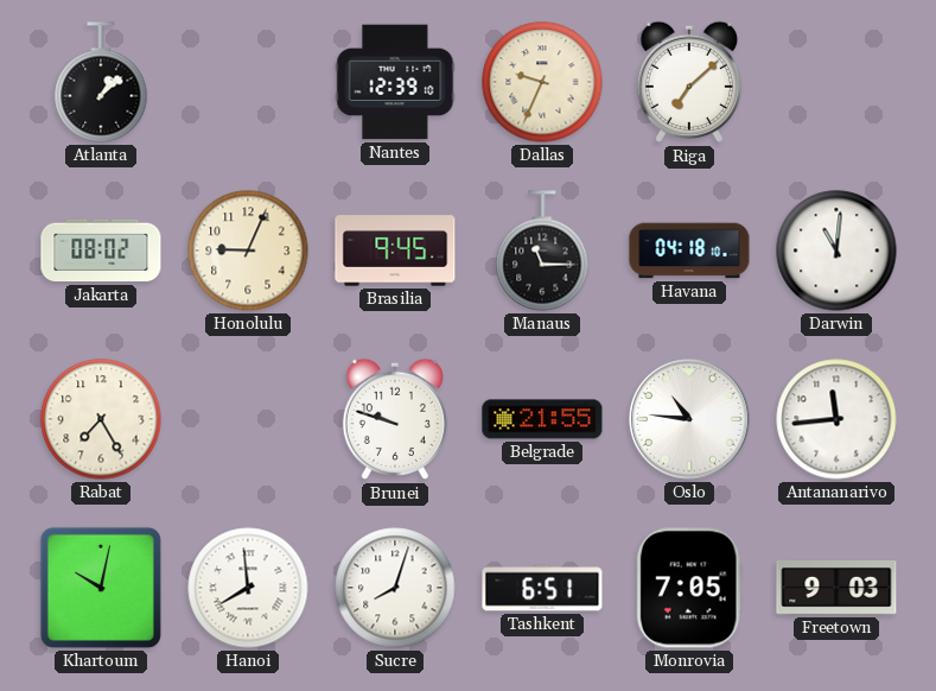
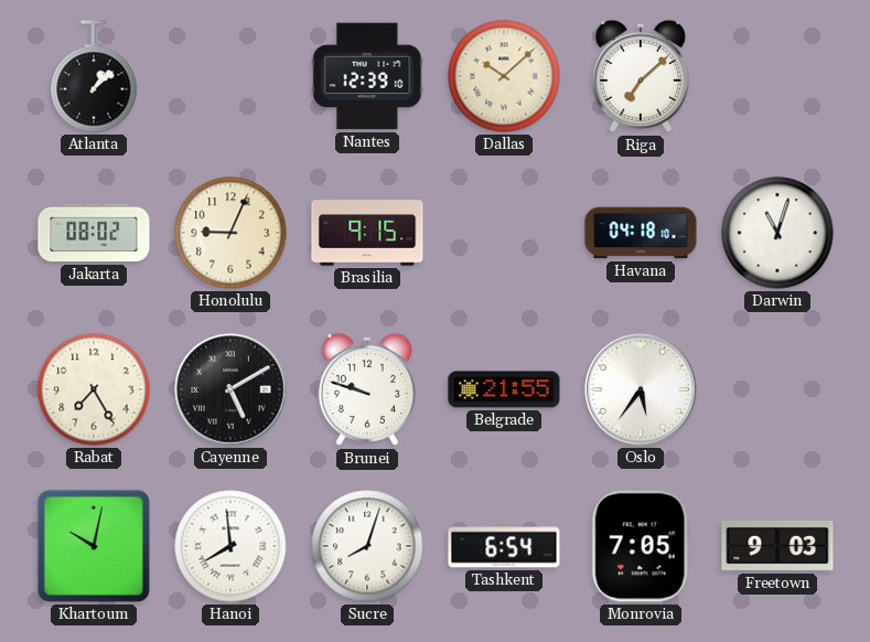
Dallas: 9:34 -> 10:08
Brasilia: 9:45 -> 9:15
Manaus: 11:15 -> none
Darwin: 11:01 -> 11:03
Cayenne: none -> 5:10
Oslo: 10:46 -> 5:36
Antananarivo: 11:44 -> none
Tashkent: 6:51 -> 6:54
